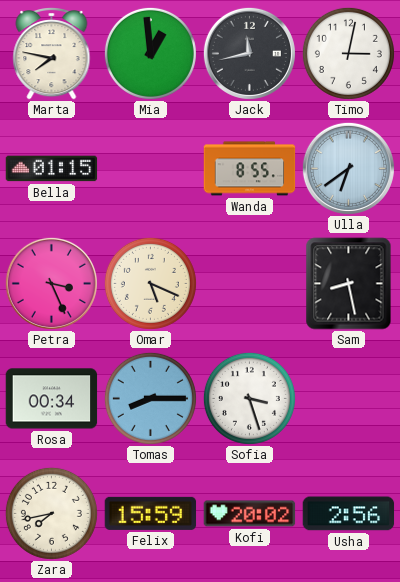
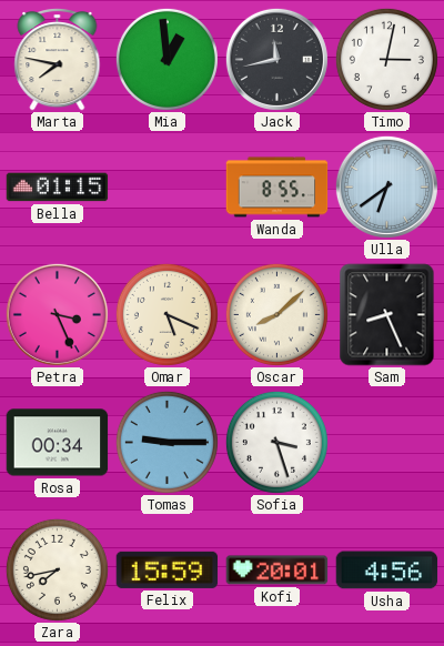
Oscar: none -> 8:08
Sam: 8:28 -> 8:26
Tomas: 8:15 -> 9:15
Kofi: 20:02 -> 20:01
Usha: 2:56 -> 4:56
